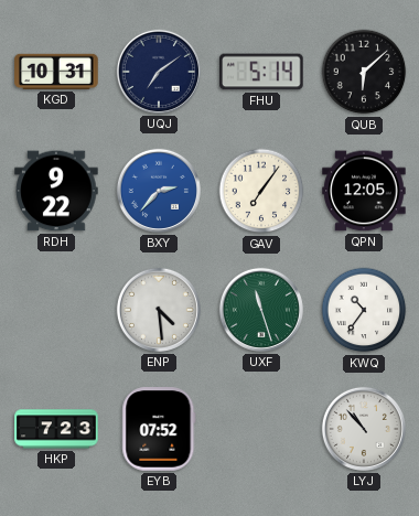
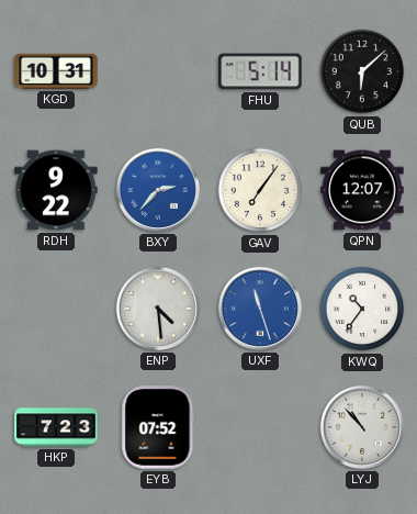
UQJ: 7:09 -> none
QPN: 12:05 -> 12:07
UXF dial: green -> blue
